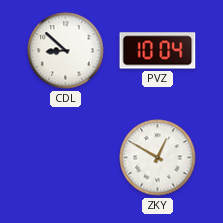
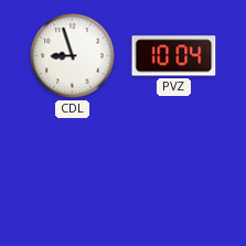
CDL: 8:52 -> 8:57
ZKY: 12:50 -> none
